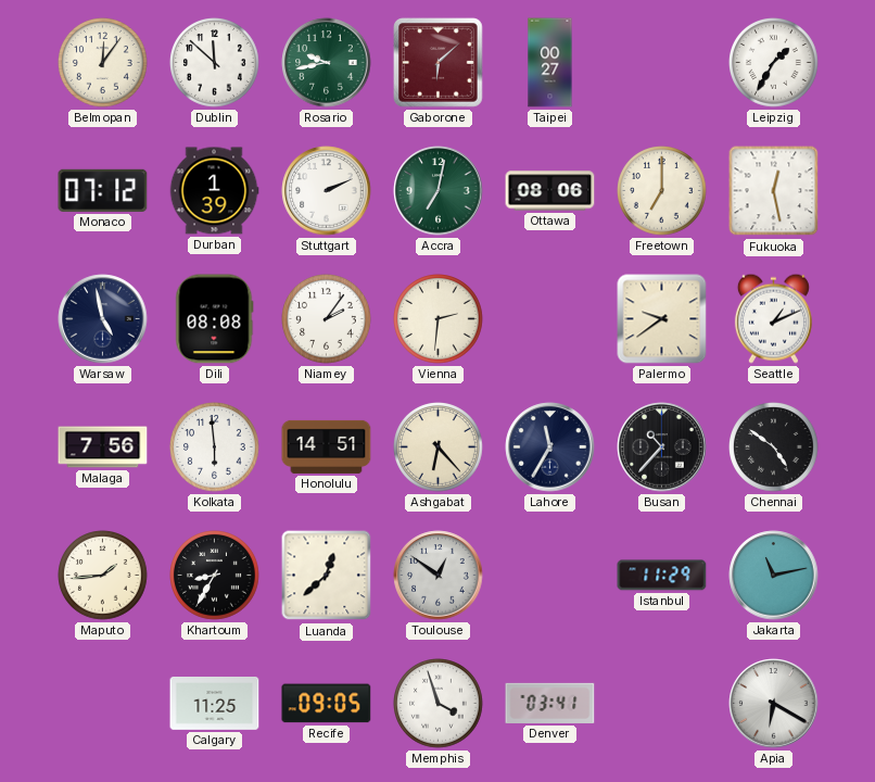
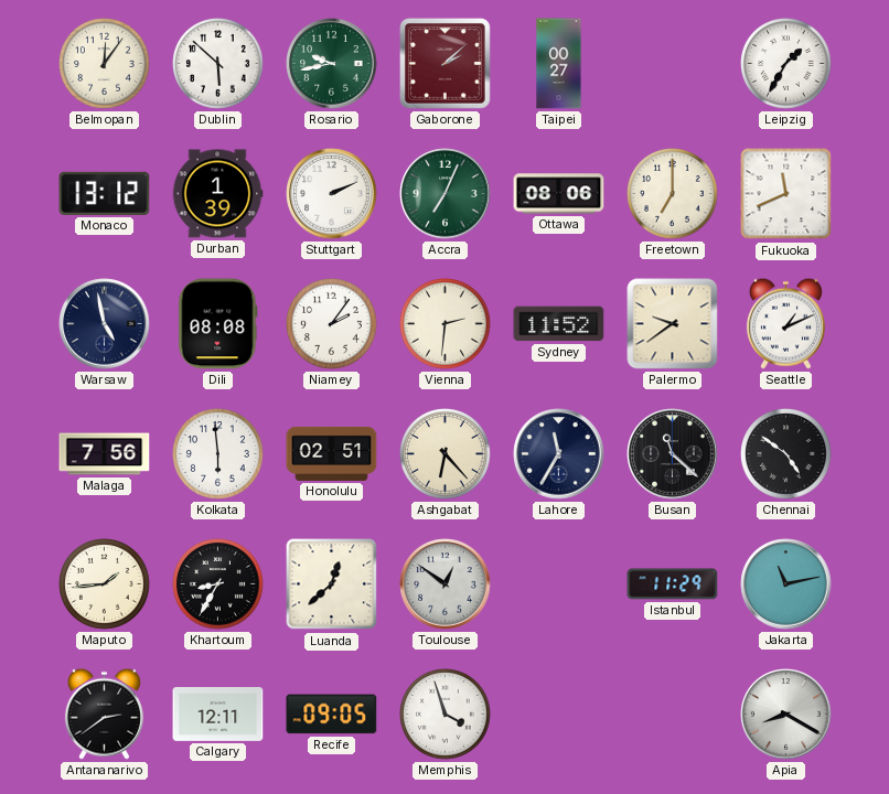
Dublin: 11:52 -> 5:52
Gaborone: 6:08 -> 2:08
Monaco: 07:12 -> 13:12
Accra: 7:02 -> 7:04
Fukuoka: 12:28 -> 11:41
Sydney: none -> 11:52
Honolulu: 14:51 -> 02:51
Busan: 10:37 -> 11:22
Antananarivo: none -> 2:39
Calgary: 11:25 -> 12:11
Denver: 03:41 -> none
Apia: 6:20 -> 8:20
